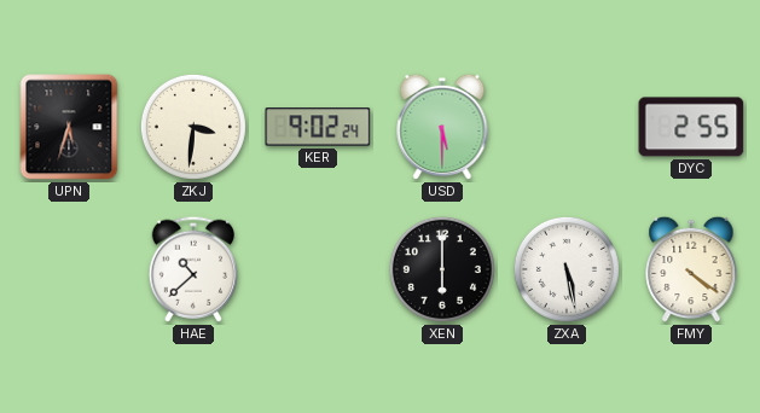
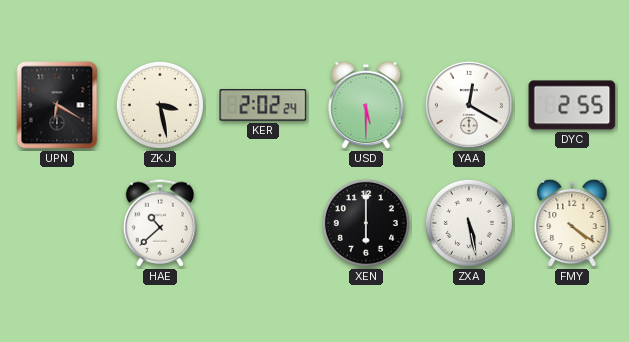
UPN: 5:33 -> 6:20
ZKJ: 3:31 -> 3:28
KER: 9:02 -> 2:02
YAA: none -> 12:20
